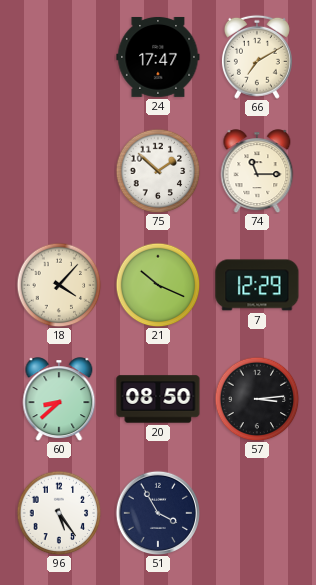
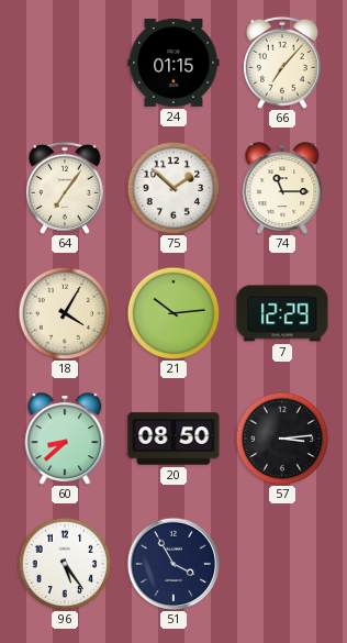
24: 17:47 -> 01:15
66: 7:10 -> 7:07
64: none -> 7:06
18: 4:07 -> 4:05
21: 10:19 -> 10:14
